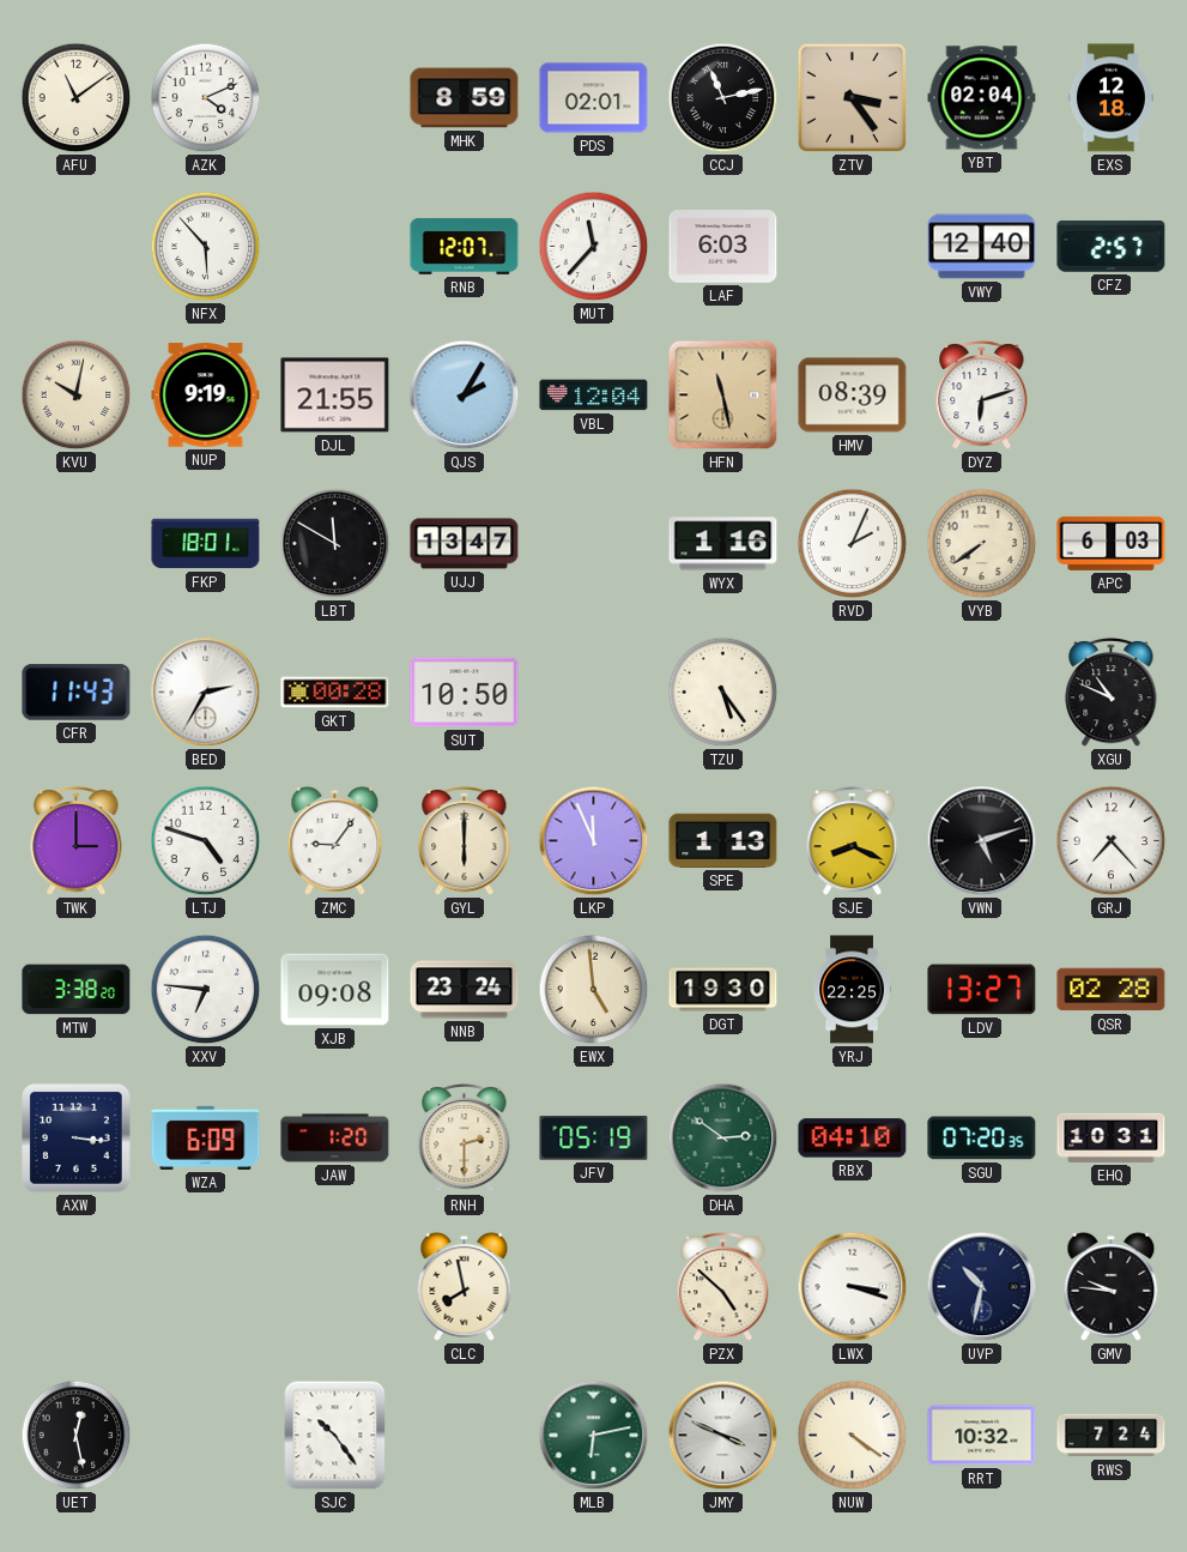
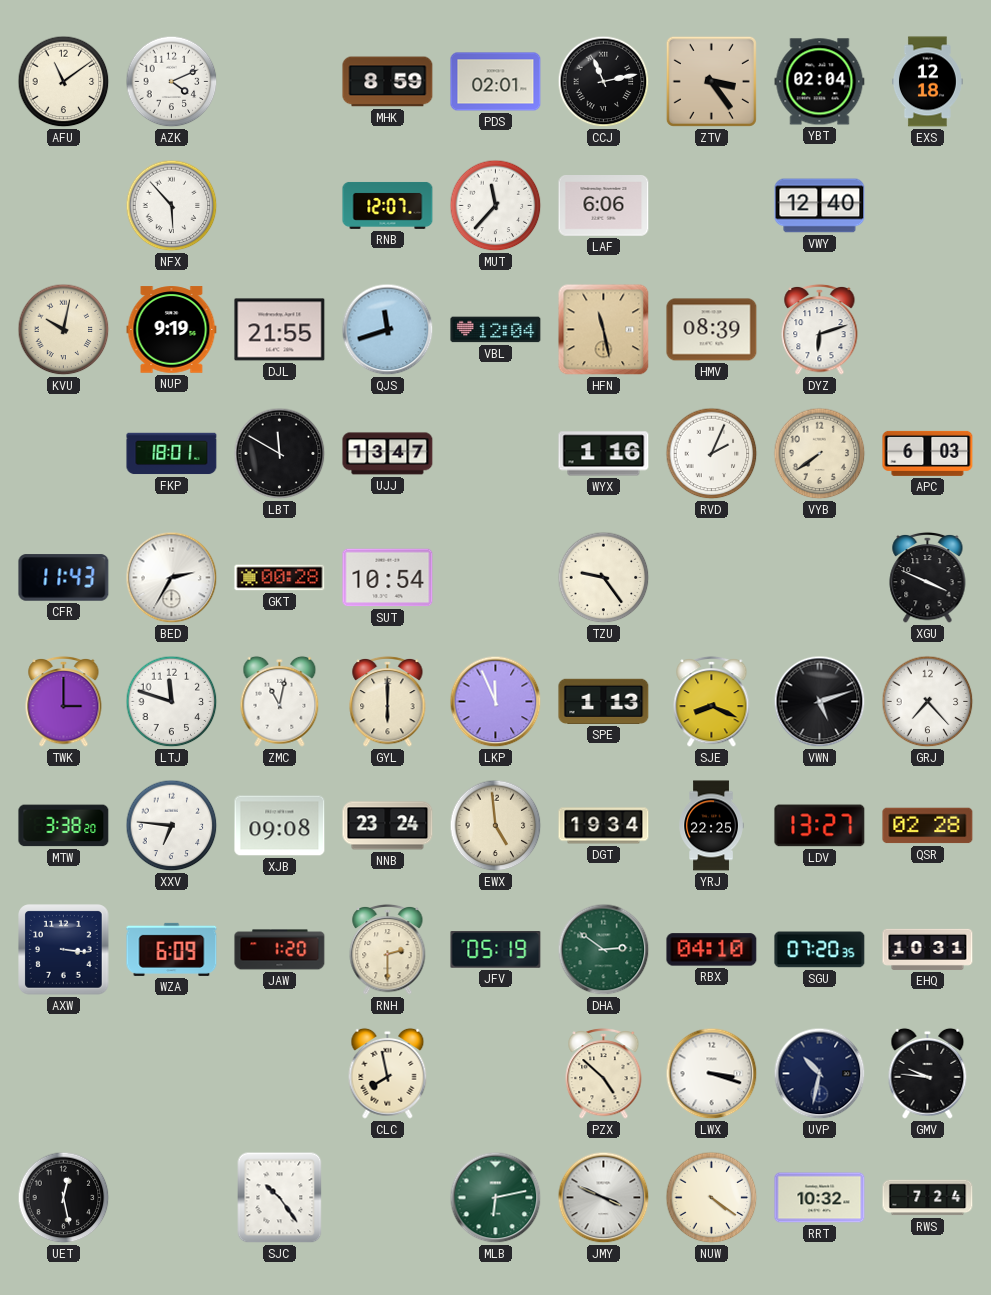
LAF: 6:03 -> 6:06
CFZ: 2:57 -> none
QJS: 2:05 -> 11:42
SUT: 10:50 -> 10:54
TZU: 5:24 -> 9:24
XGU: 10:49 -> 3:49
LTJ: 4:48 -> 11:48
ZMC: 9:06 -> 11:02
DGT: 19:30 -> 19:34
